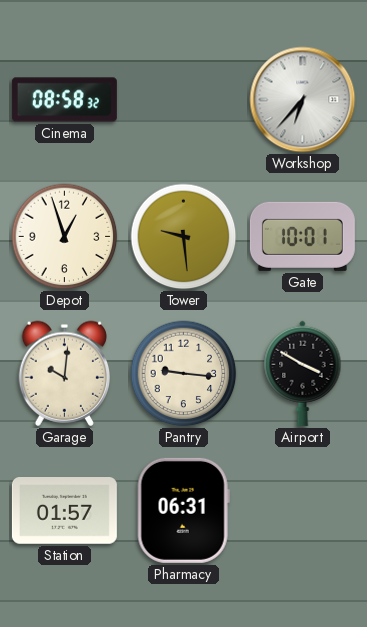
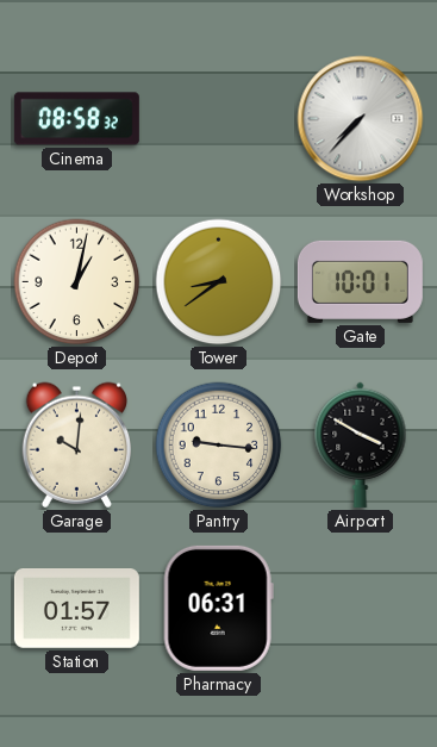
Workshop: 6:37 -> 7:37
Depot: 12:57 -> 1:02
Tower: 9:29 -> 8:39
